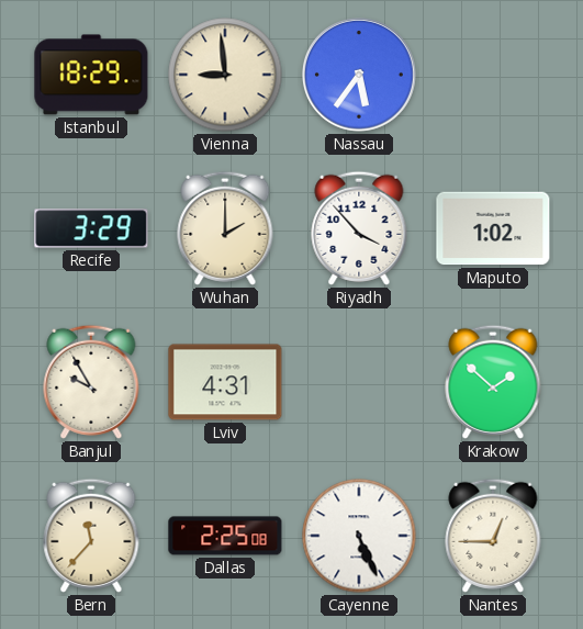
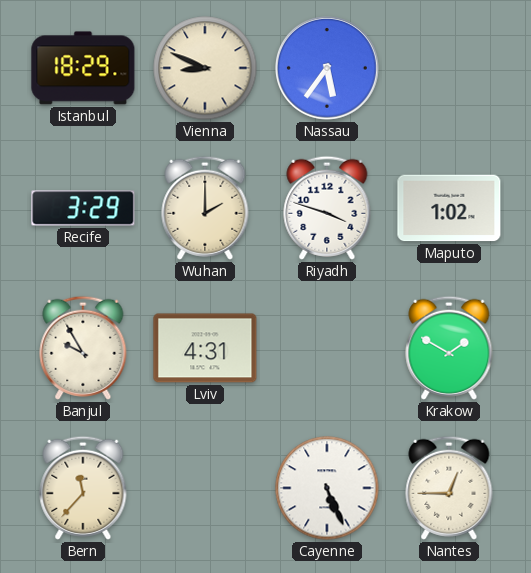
Vienna: 8:59 -> 8:49
Riyadh: 3:53 -> 3:48
Krakow: 1:52 -> 1:50
Dallas: 2:25 -> none
